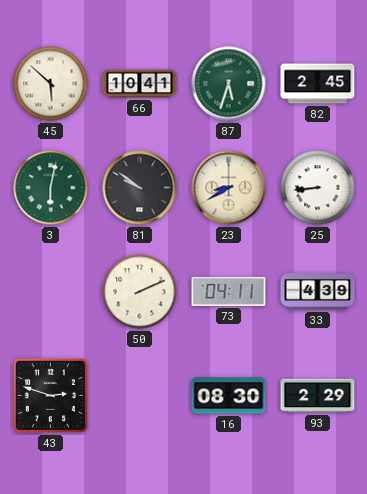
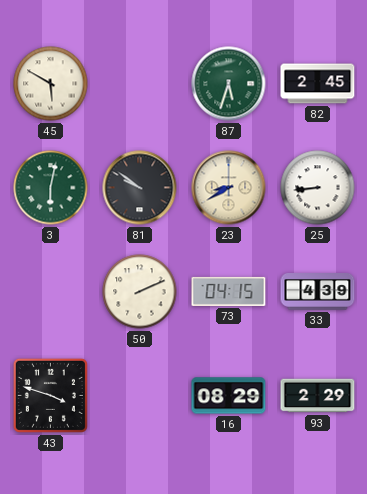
45: 5:52 -> 5:50
66: 10:41 -> none
73: 04:11 -> 04:15
43: 2:48 -> 3:48
16: 08:30 -> 08:29
